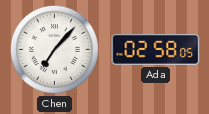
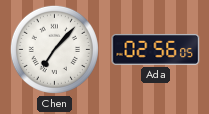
Ada: 02:58 -> 02:56
